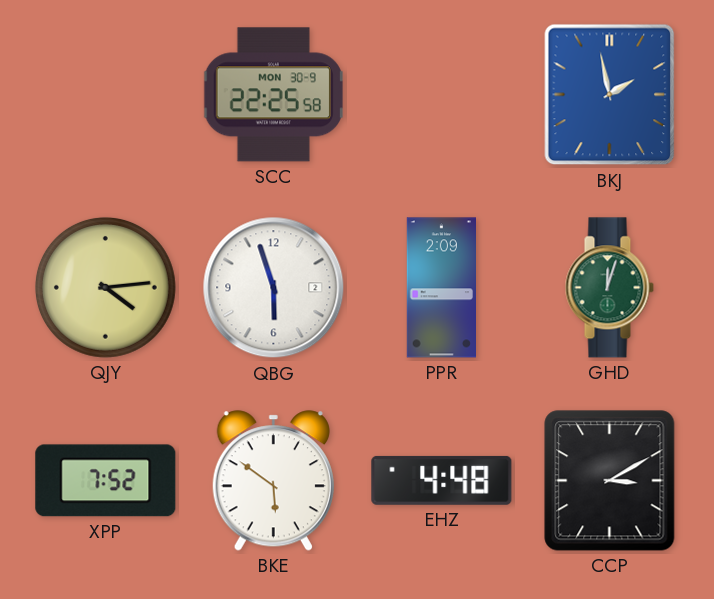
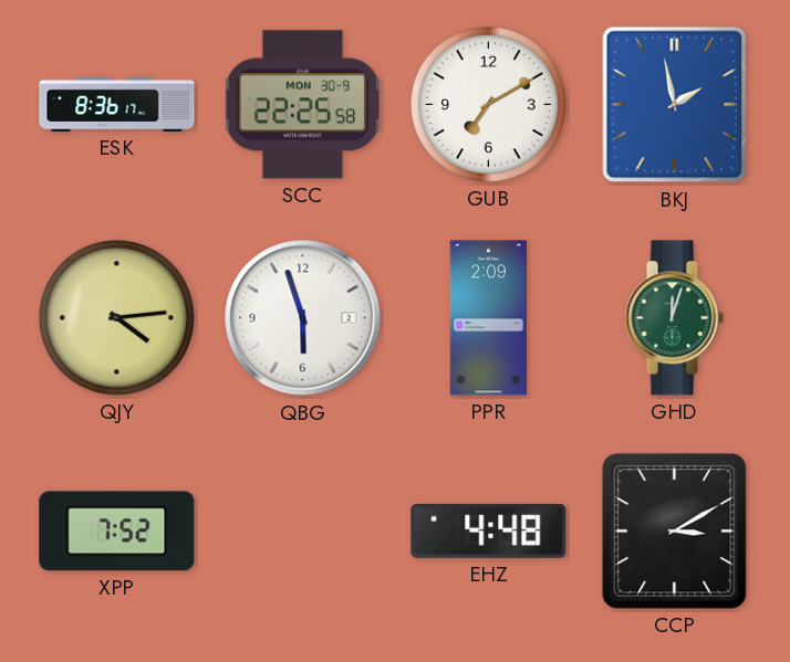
ESK: none -> 8:36
GUB: none -> 7:10
BKE: 5:51 -> none
